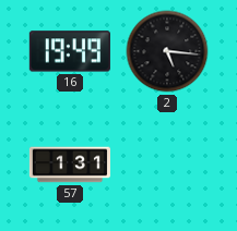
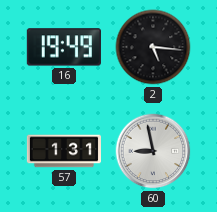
60: none -> 8:58
